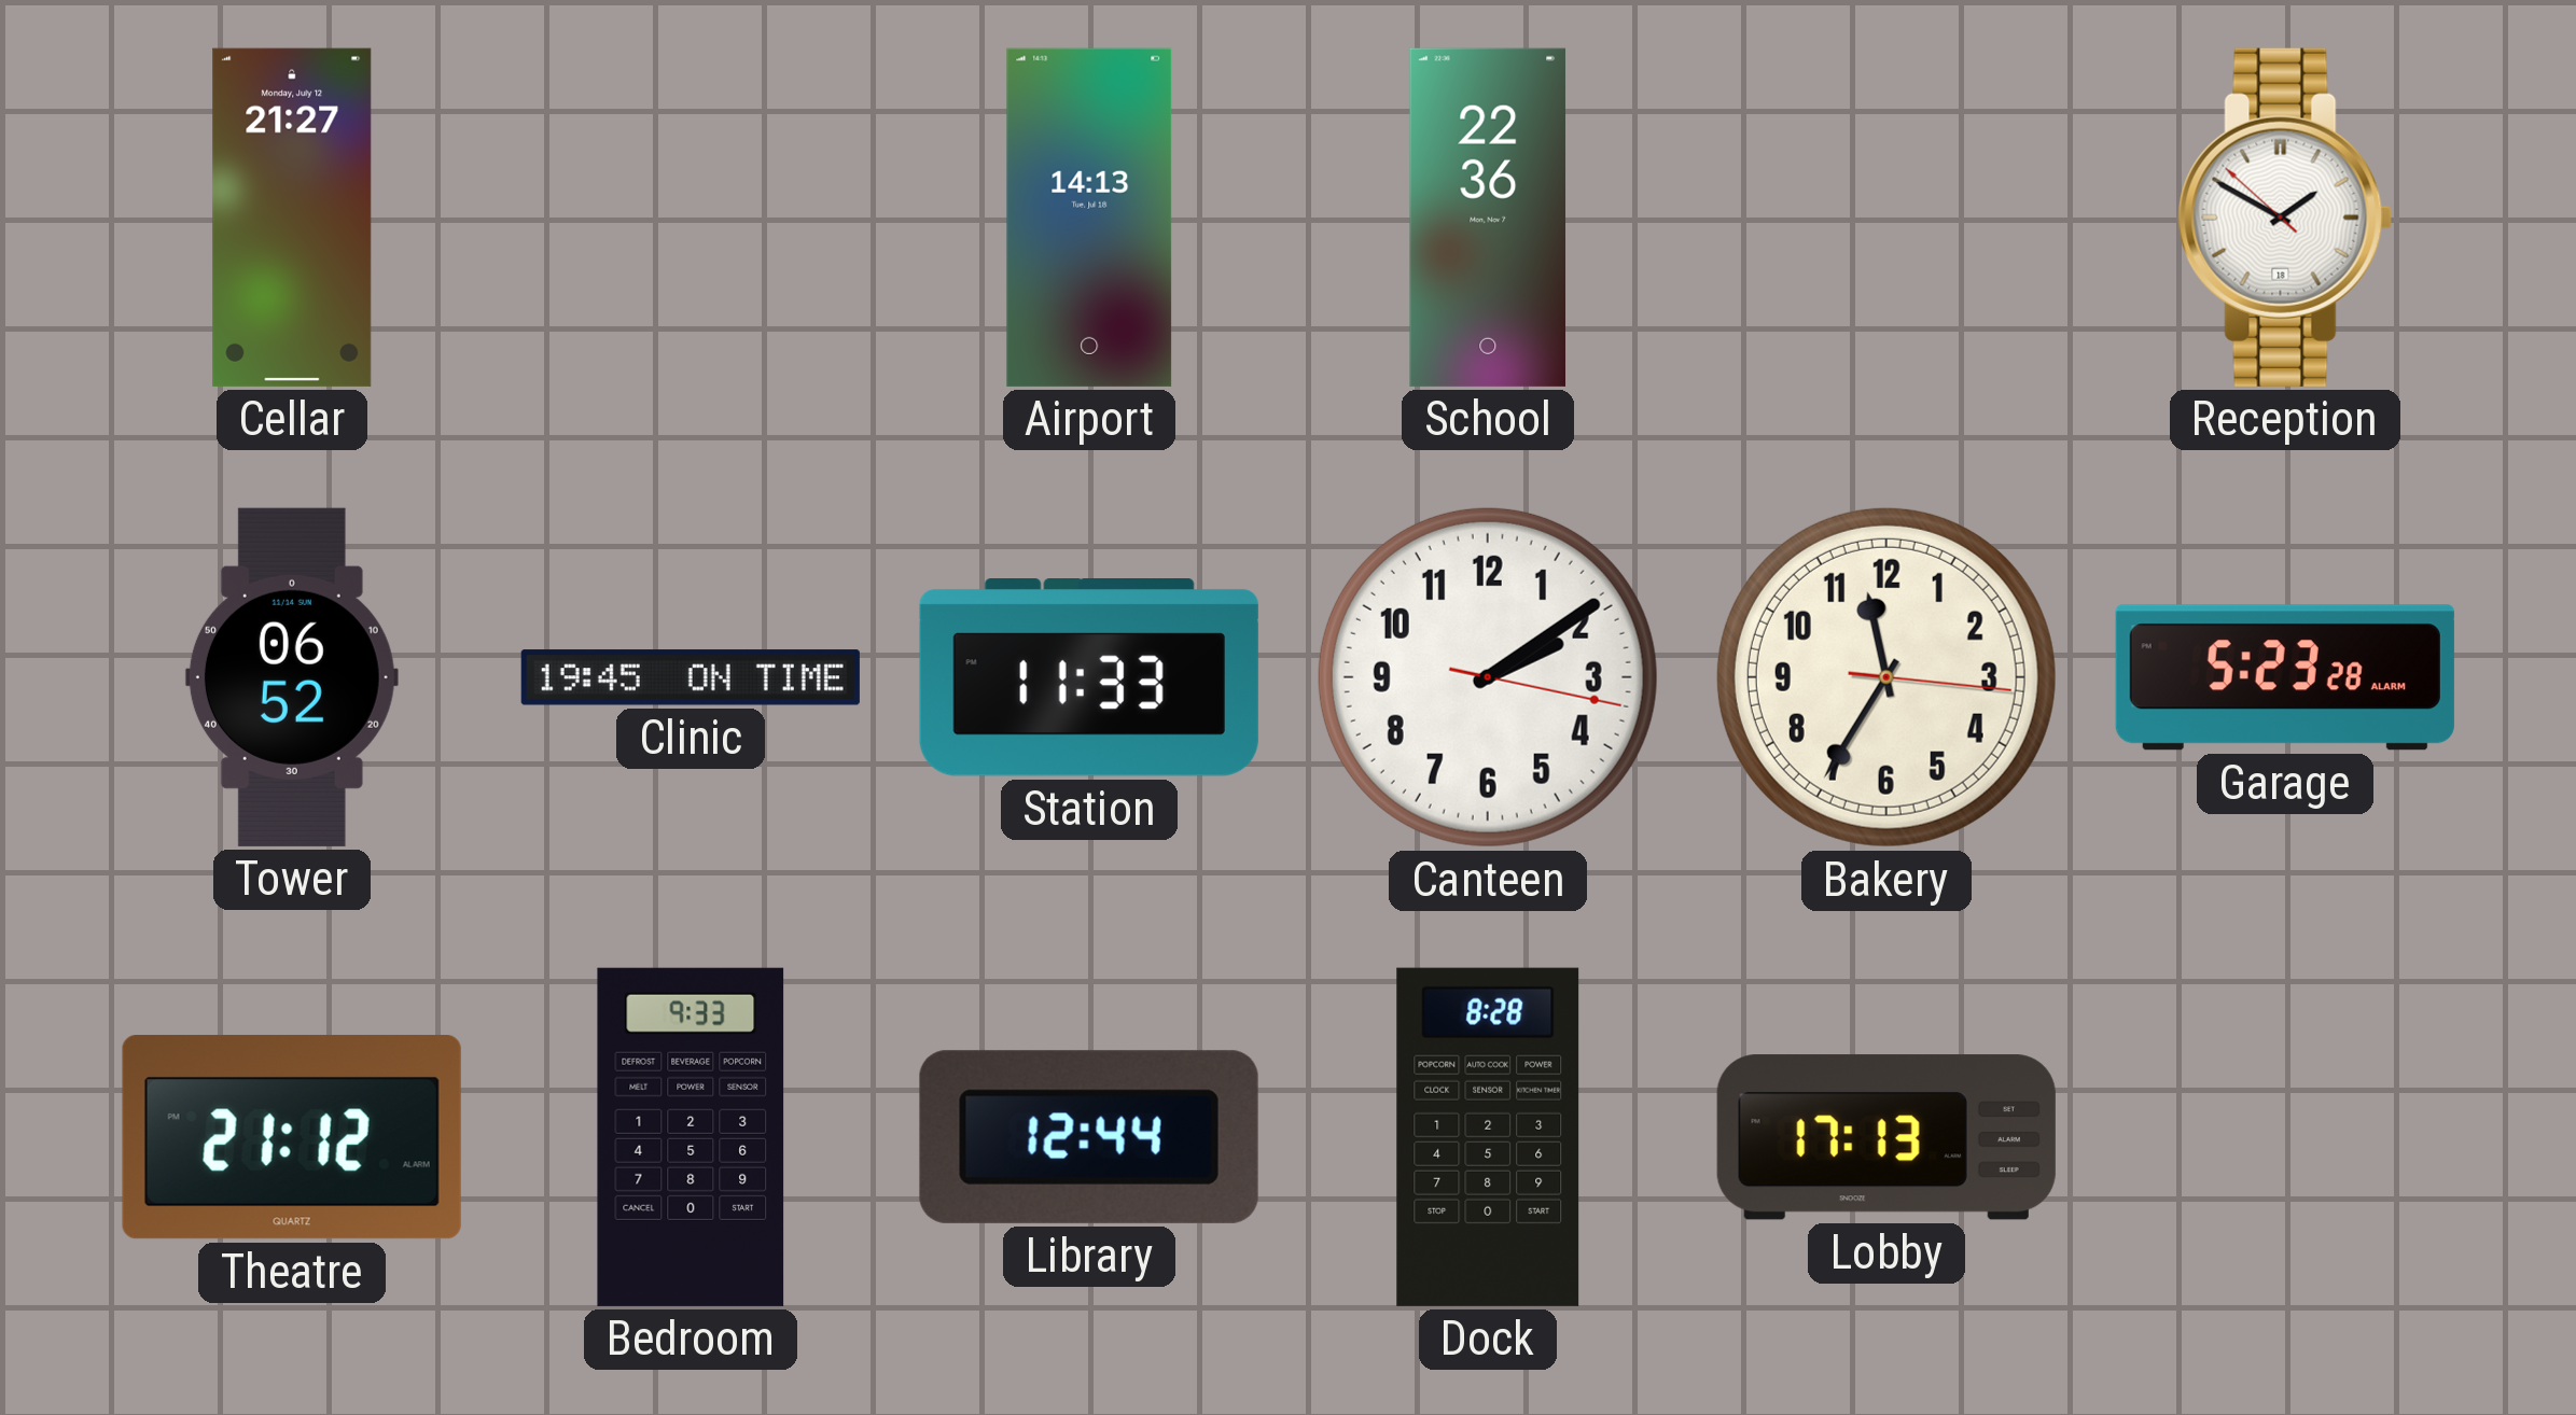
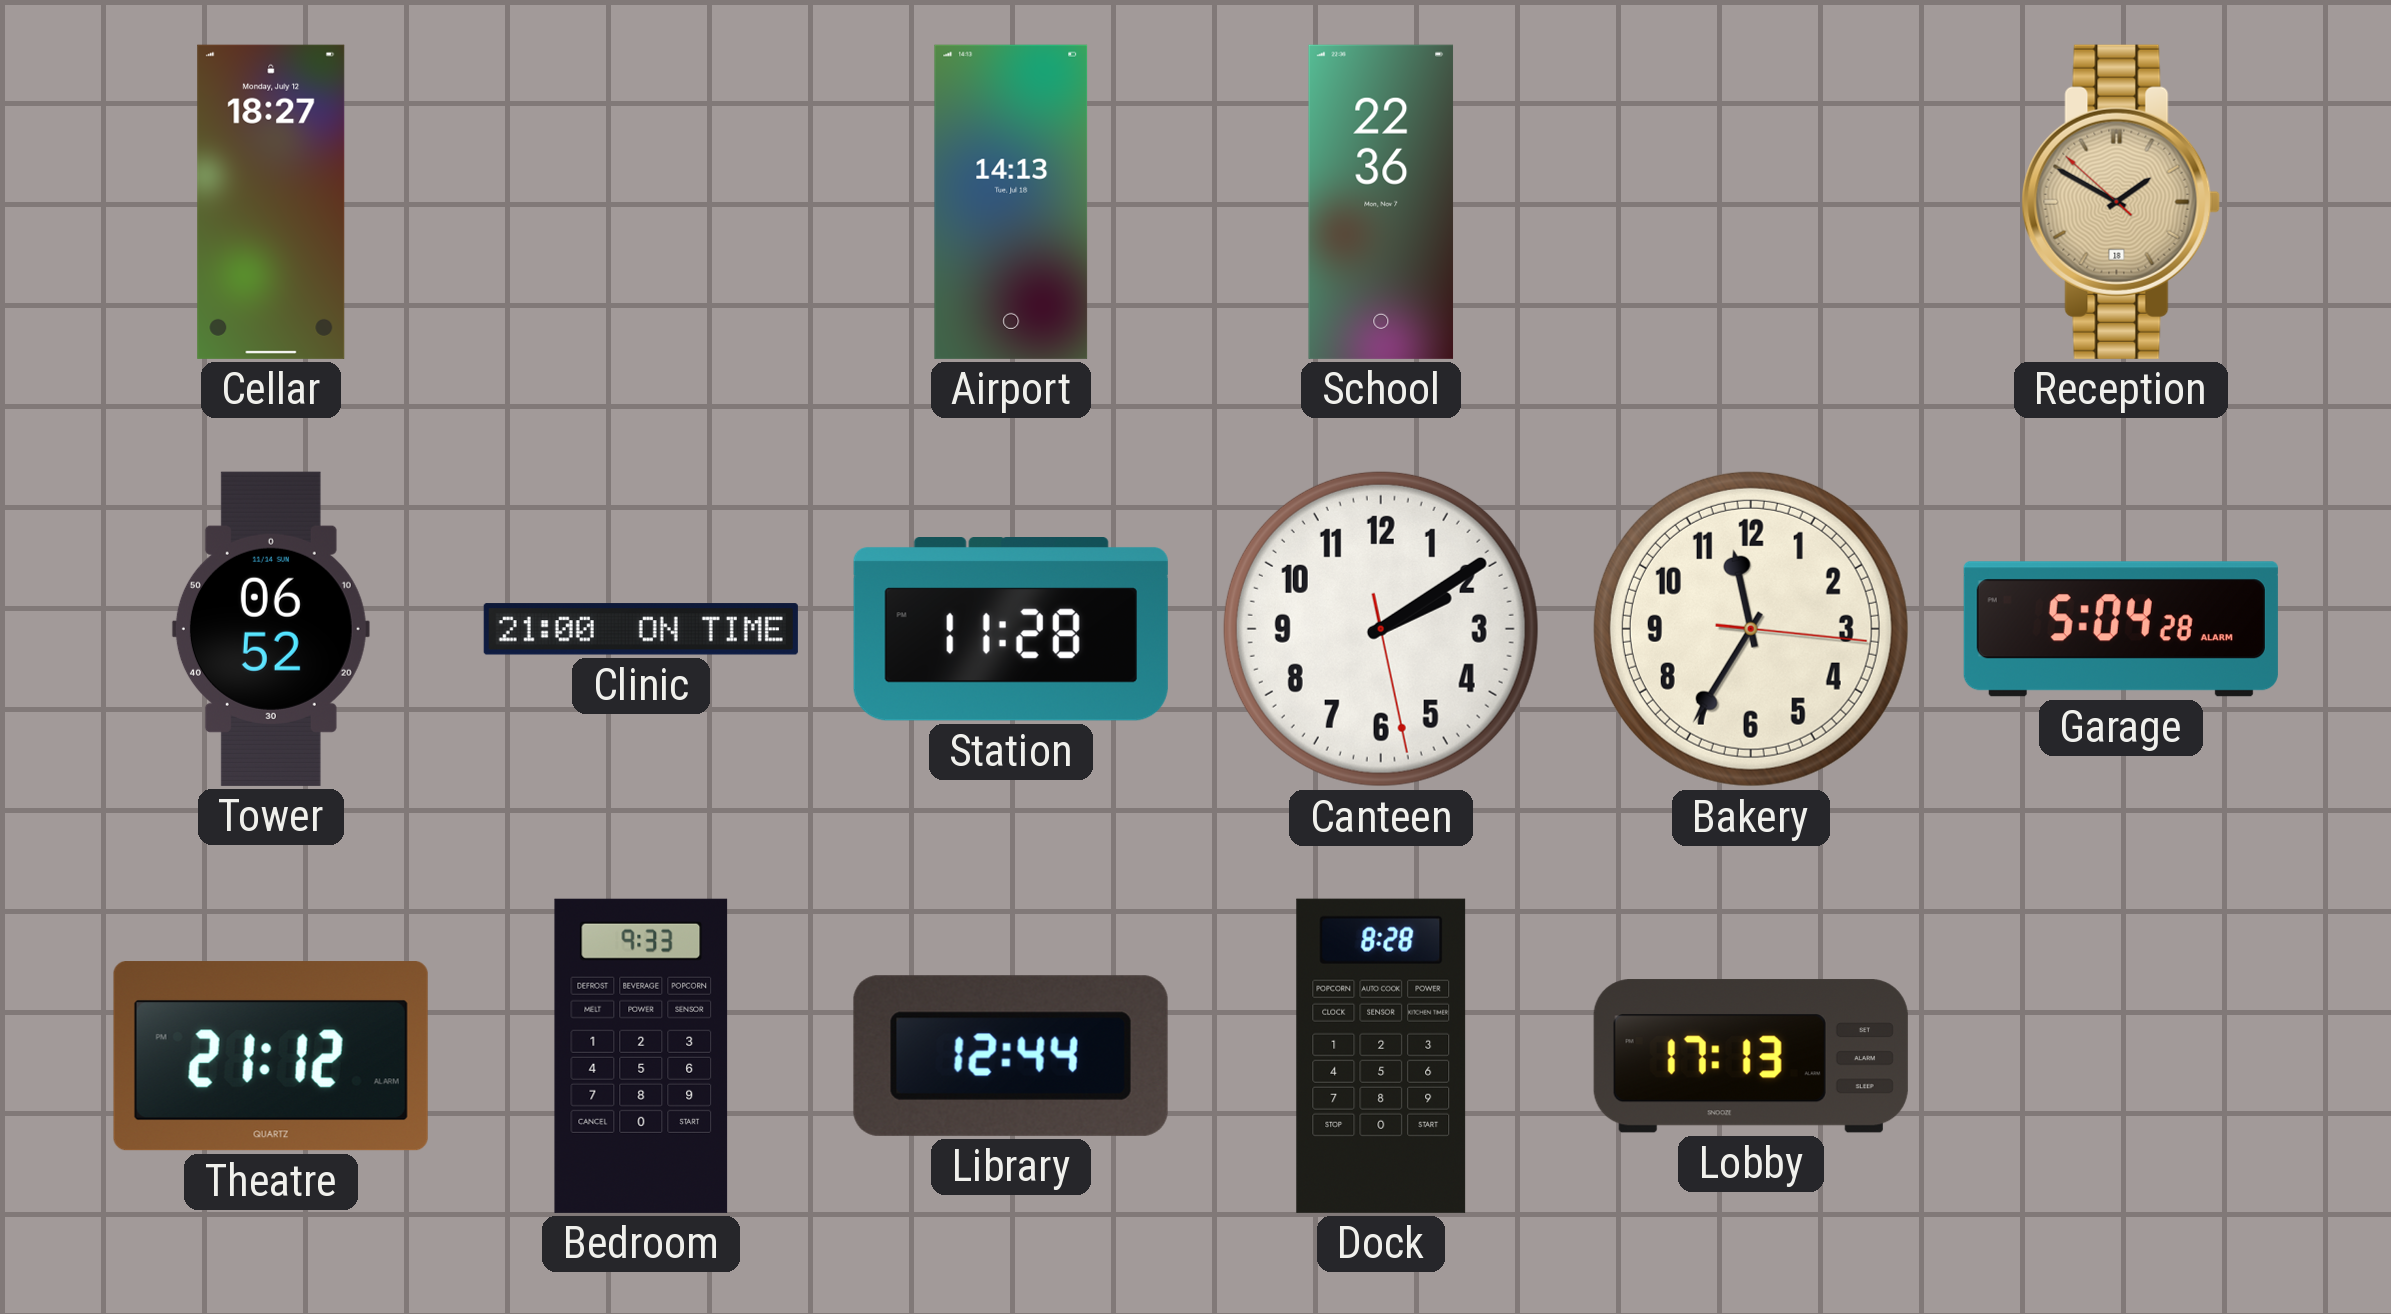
Cellar: 21:27 -> 18:27
Reception dial: white -> champagne
Clinic: 19:45 -> 21:00
Station: 11:33 -> 11:28
Canteen: 2:09:17 -> 2:09:28
Garage: 5:23 -> 5:04
